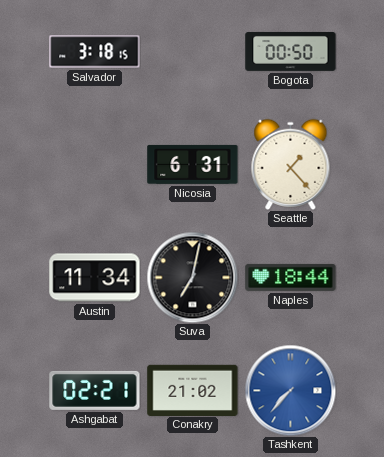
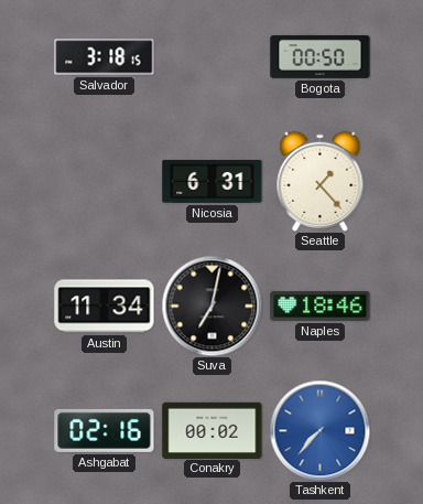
Naples: 18:44 -> 18:46
Ashgabat: 02:21 -> 02:16
Conakry: 21:02 -> 00:02
